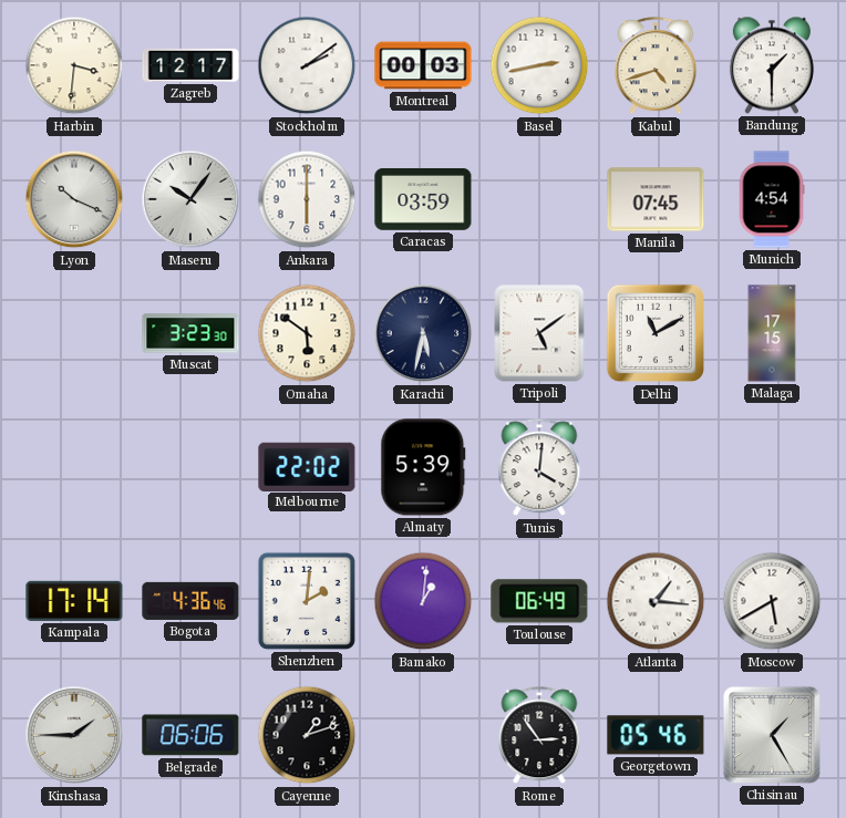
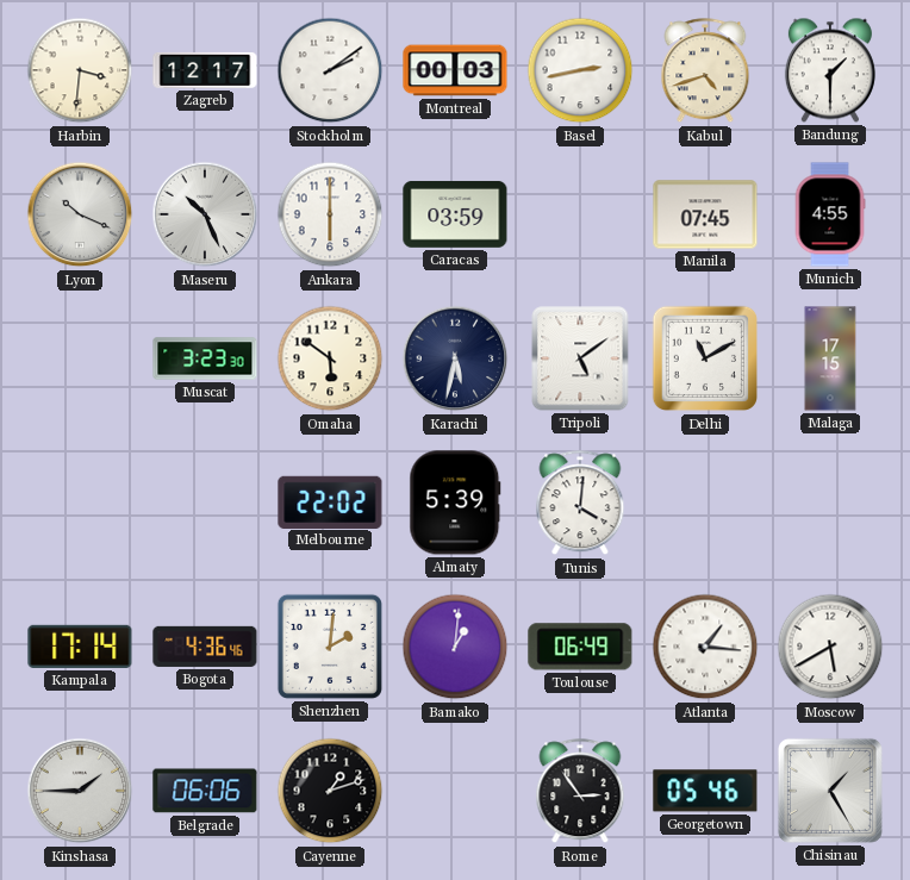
Maseru: 10:06 -> 10:26
Munich: 4:54 -> 4:55
